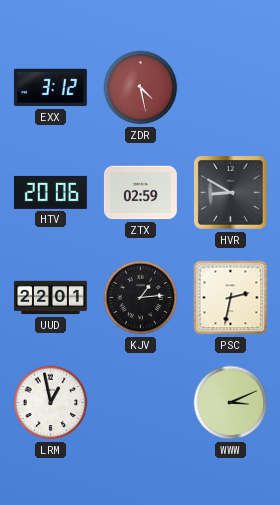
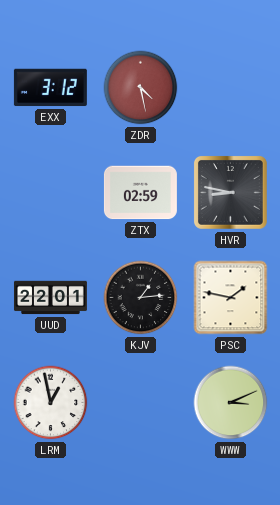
HTV: 20:06 -> none
HVR: 8:50 -> 8:47
PSC: 2:32 -> 1:47
